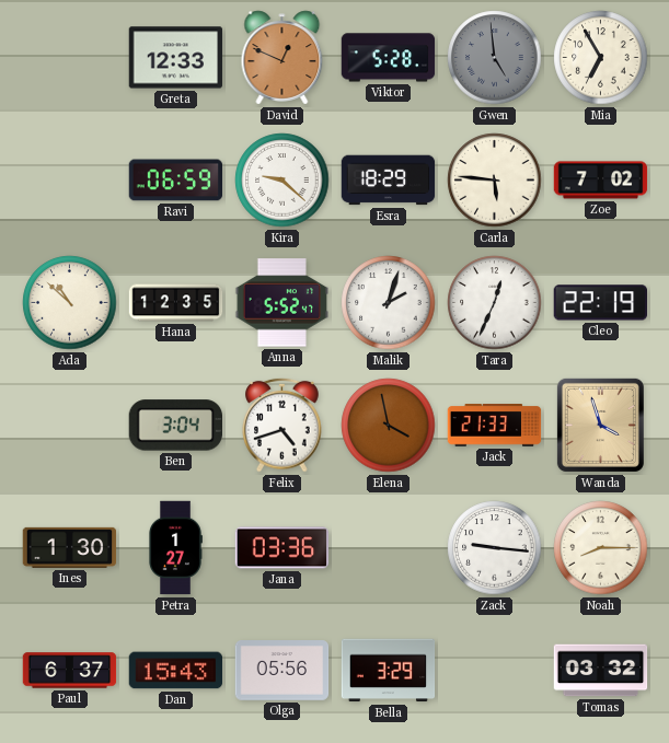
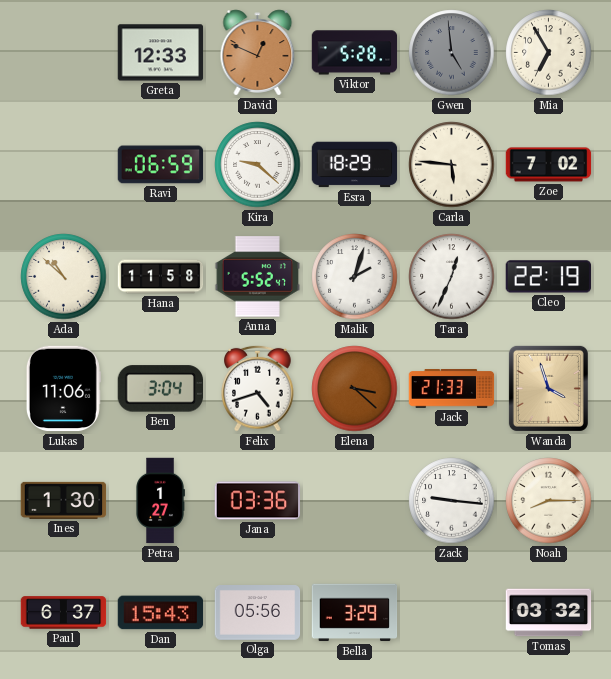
Hana: 12:35 -> 11:58
Lukas: none -> 11:06
Elena: 3:58 -> 3:22
